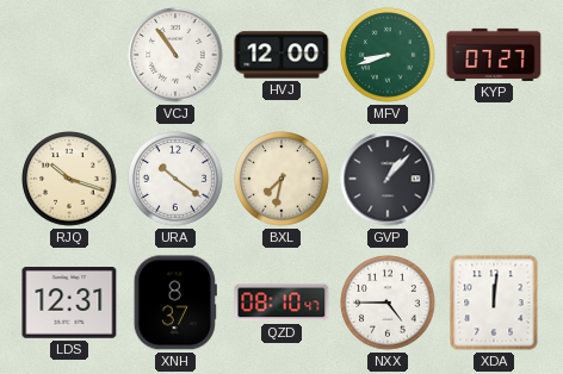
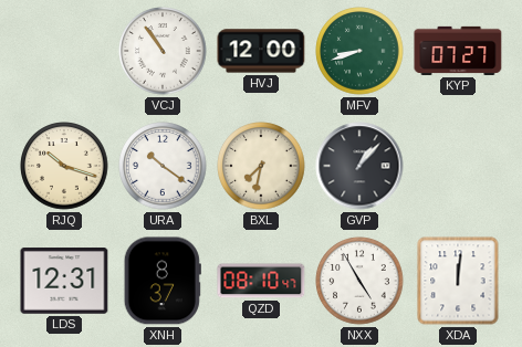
NXX: 4:45 -> 4:55
